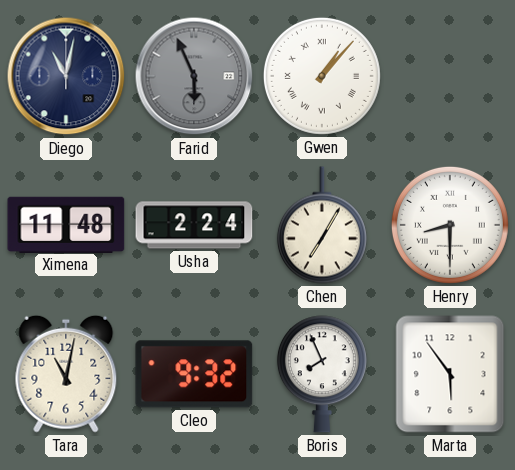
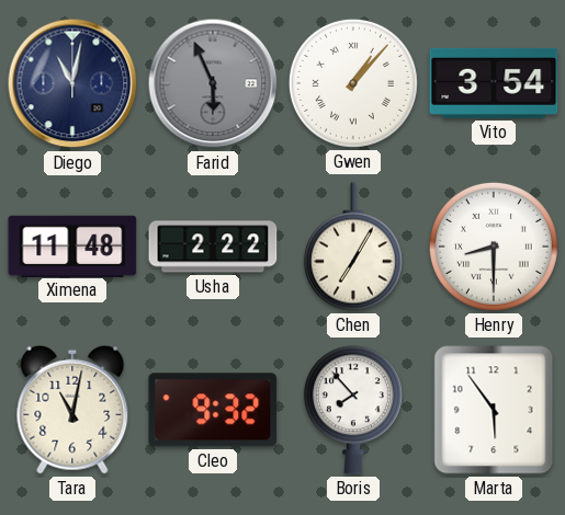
Vito: none -> 3:54
Usha: 2:24 -> 2:22
Boris: 7:56 -> 7:53
